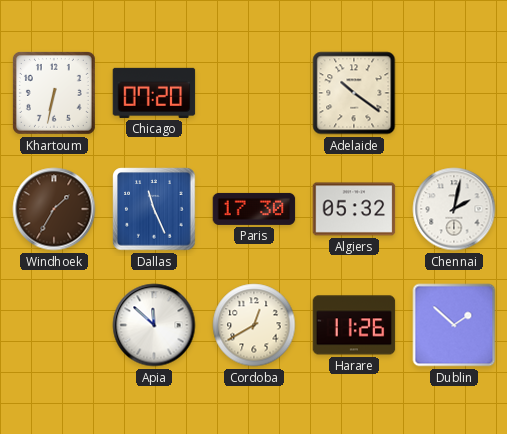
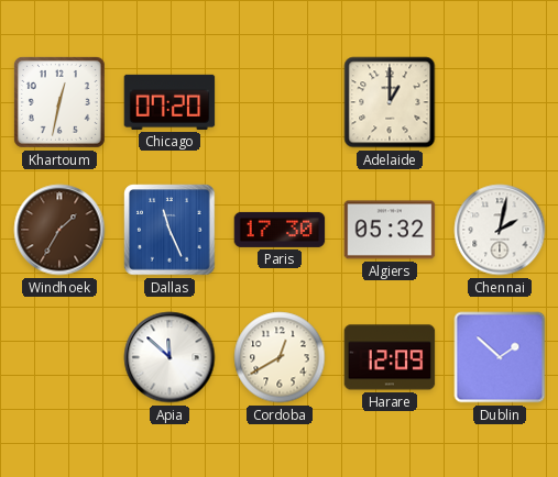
Khartoum: 6:32 -> 12:32
Adelaide: 10:21 -> 1:00
Harare: 11:26 -> 12:09
